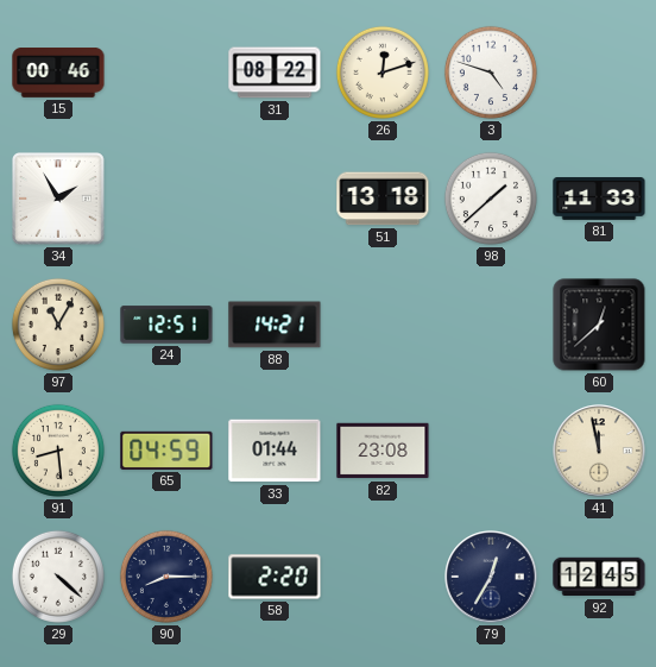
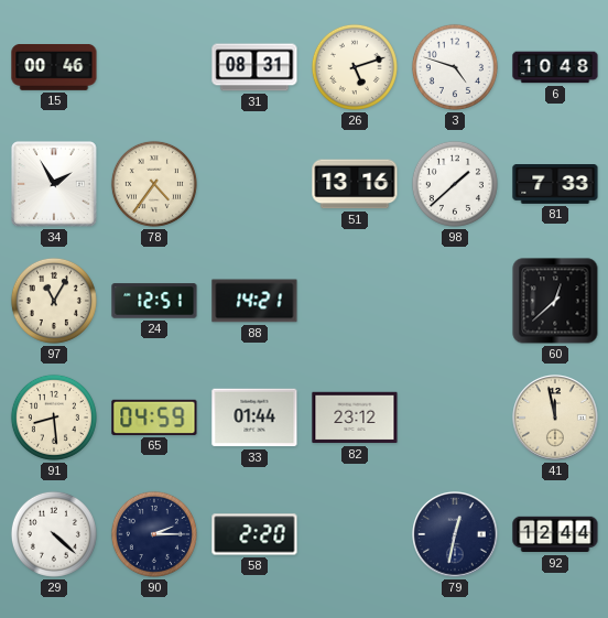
31: 08:22 -> 08:31
26: 12:12 -> 5:12
6: none -> 10:48
78: none -> 4:36
51: 13:18 -> 13:16
81: 11:33 -> 7:33
82: 23:08 -> 23:12
90: 8:15 -> 2:15
79: 12:35 -> 12:32
92: 12:45 -> 12:44
